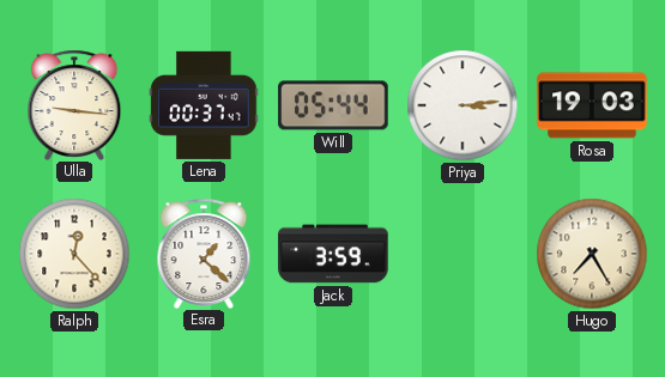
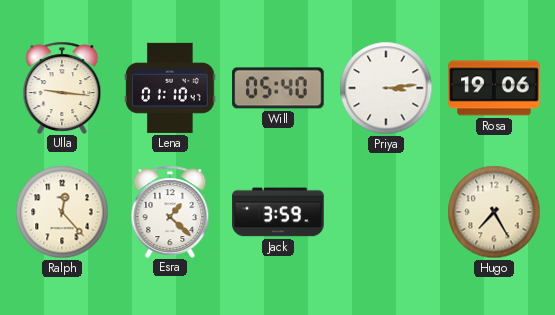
Lena: 00:37 -> 01:10
Will: 05:44 -> 05:40
Rosa: 19:03 -> 19:06
